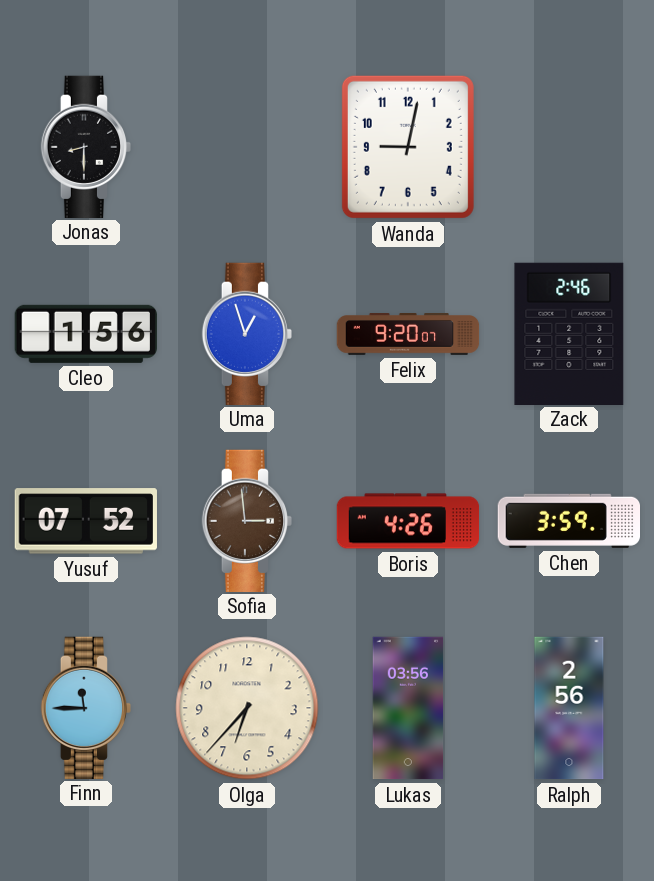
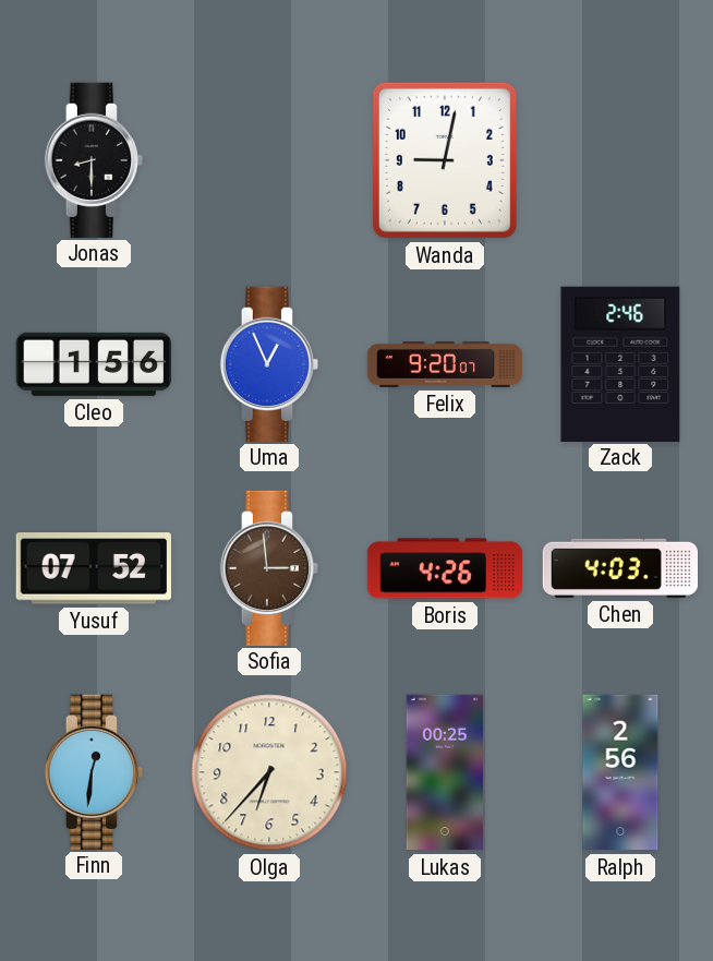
Uma: 12:57 -> 12:56
Chen: 3:59 -> 4:03
Finn: 11:45 -> 12:31
Lukas: 03:56 -> 00:25
